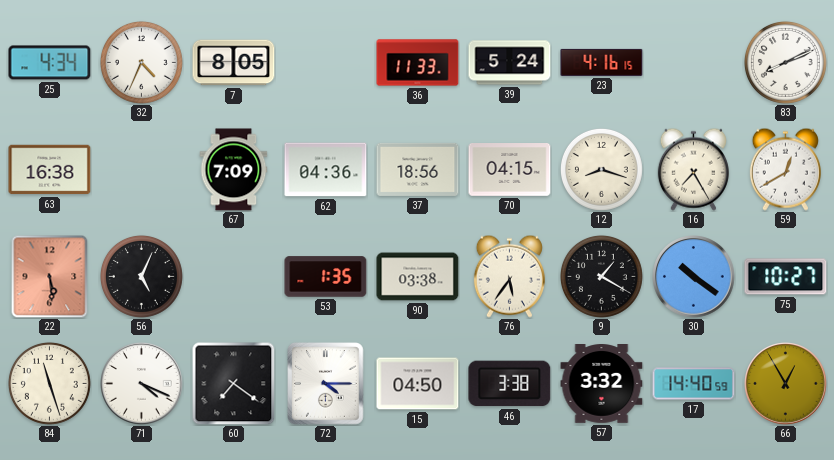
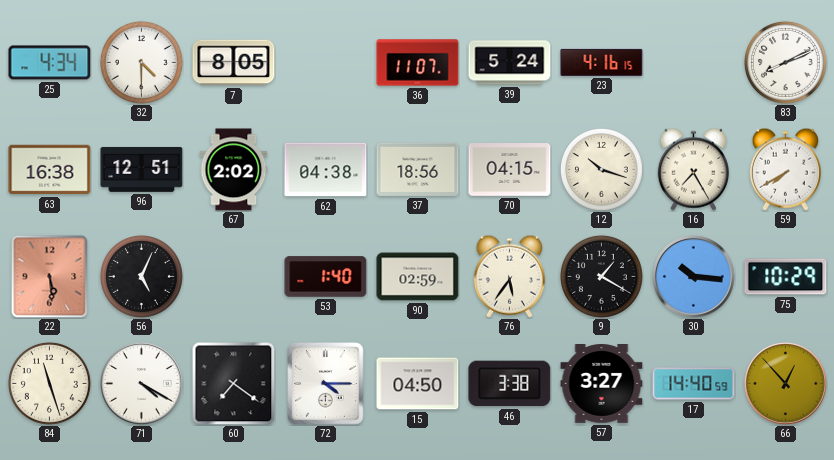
32: 4:34 -> 4:30
36: 11:33 -> 11:07
96: none -> 12:51
67: 7:09 -> 2:02
62: 04:36 -> 04:38
12: 8:18 -> 10:18
59: 12:40 -> 7:40
53: 1:35 -> 1:40
90: 03:38 -> 02:59
30: 10:21 -> 10:16
75: 10:27 -> 10:29
71: 4:19 -> 4:20
57: 3:32 -> 3:27
66: 12:55 -> 12:53
